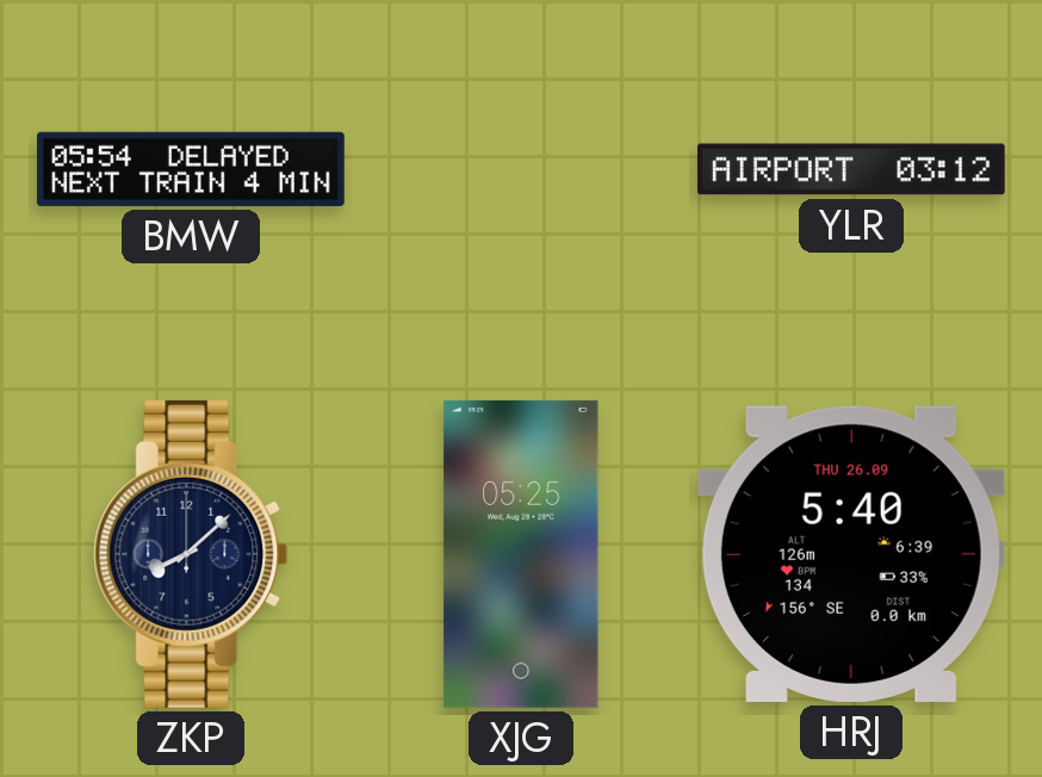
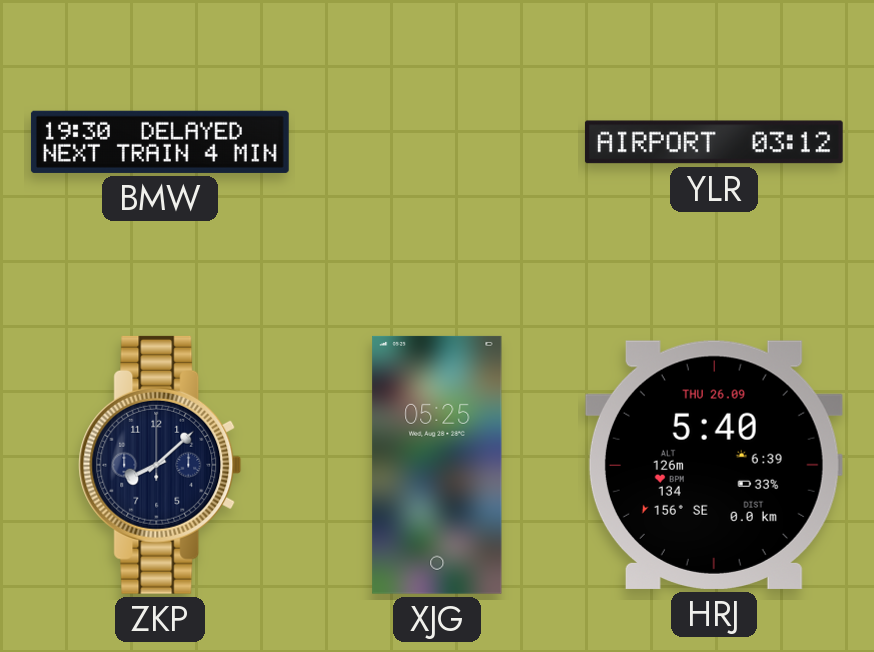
BMW: 05:54 -> 19:30
